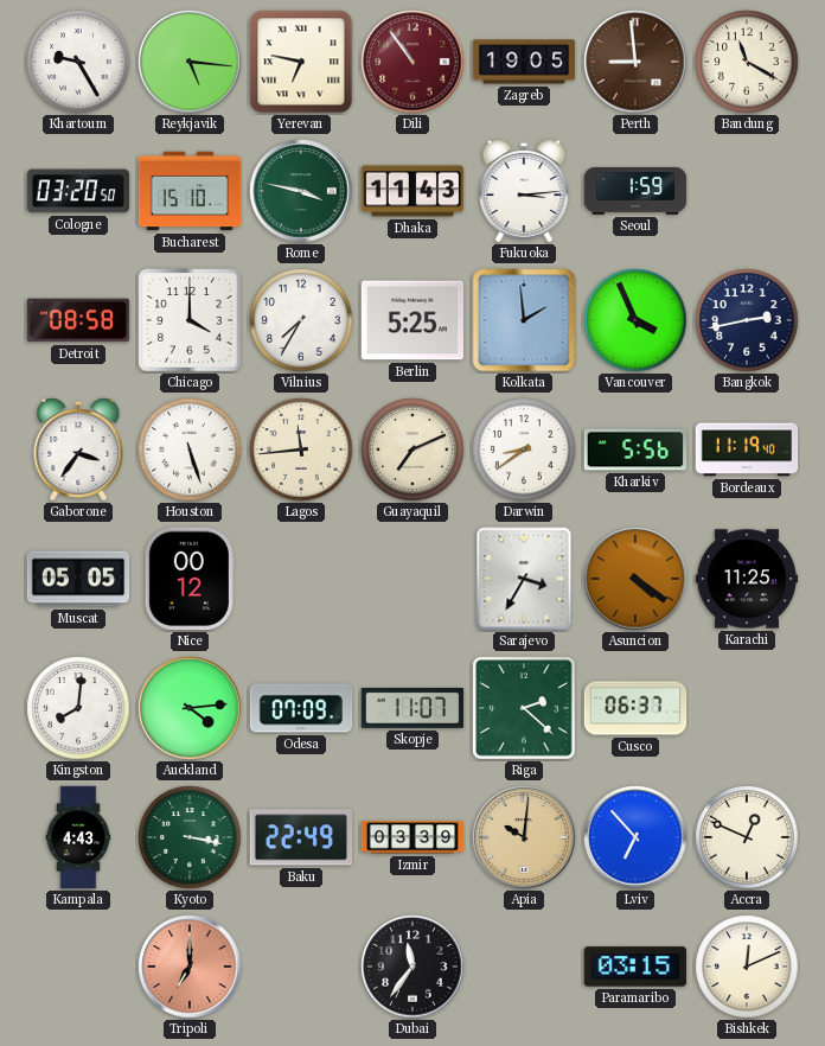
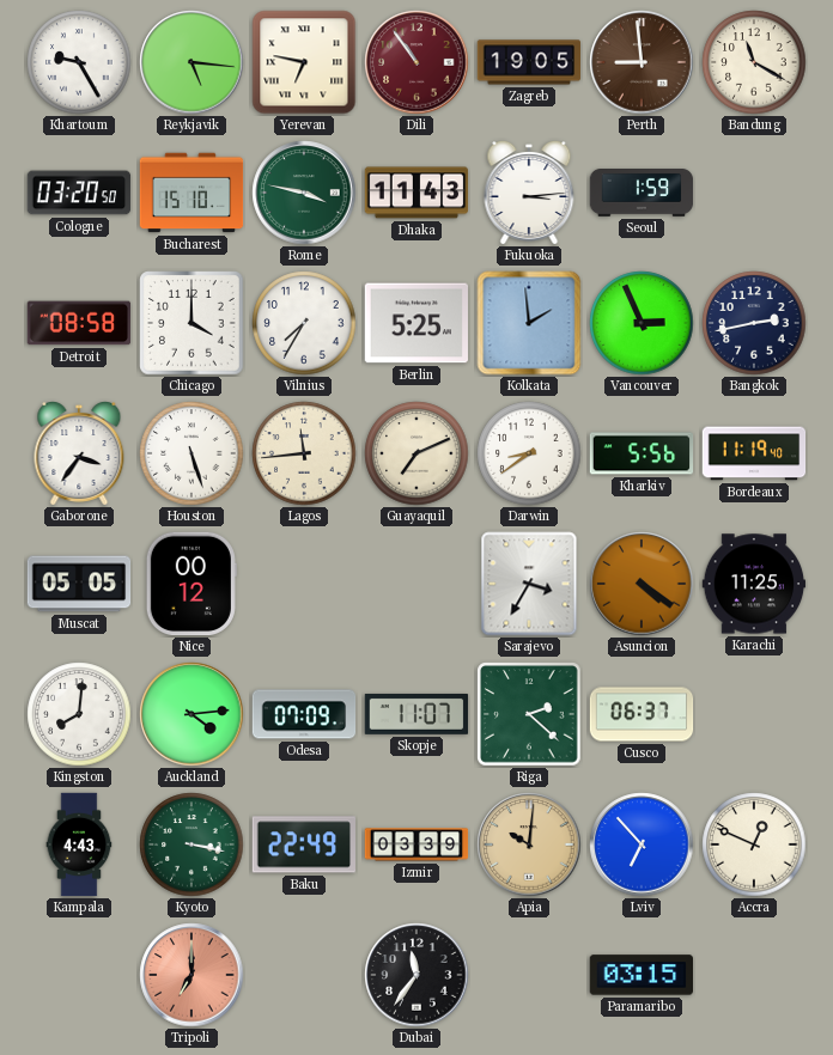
Vancouver: 3:56 -> 2:56
Bishkek: 12:11 -> none
